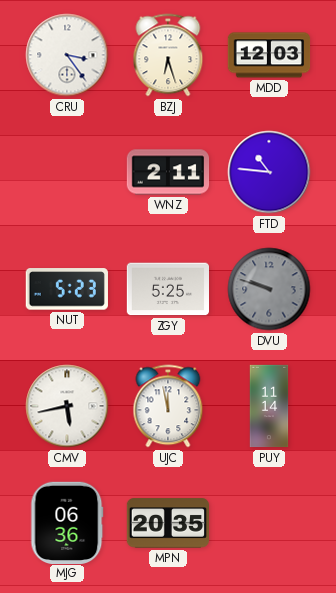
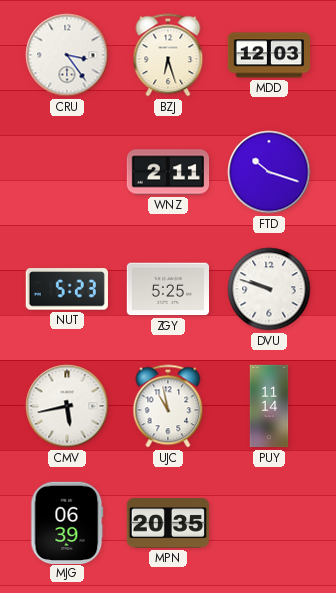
FTD: 10:46 -> 10:18
DVU dial: grey -> white
UJC: 11:58 -> 10:58
MJG: 06:36 -> 06:39
